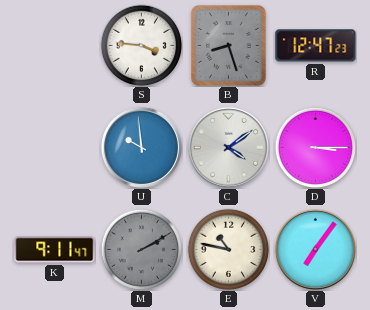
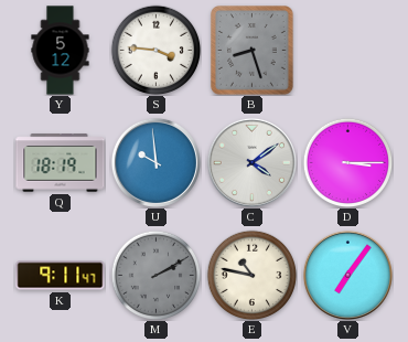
Y: none -> 5:12
R: 12:47 -> none
Q: none -> 18:19
